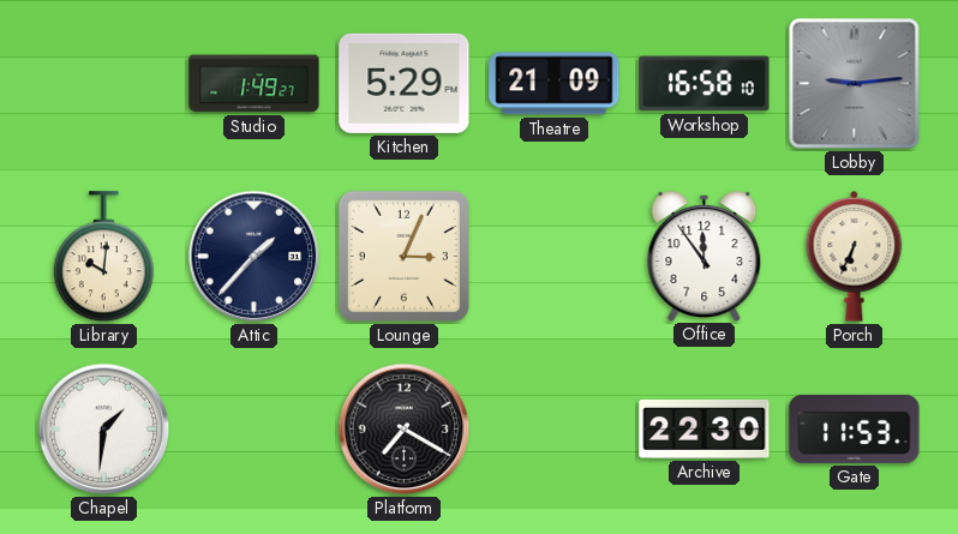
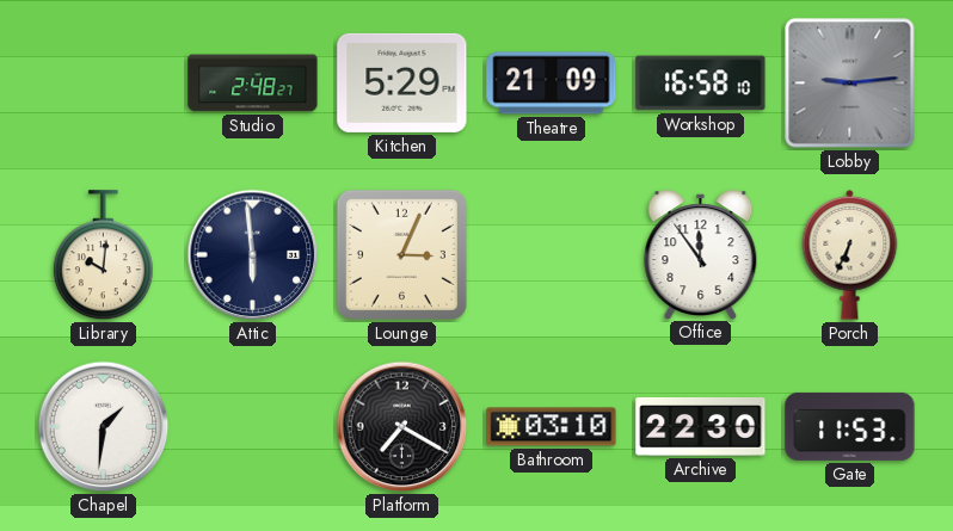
Studio: 1:49 -> 2:48
Attic: 1:37 -> 5:59
Bathroom: none -> 03:10
